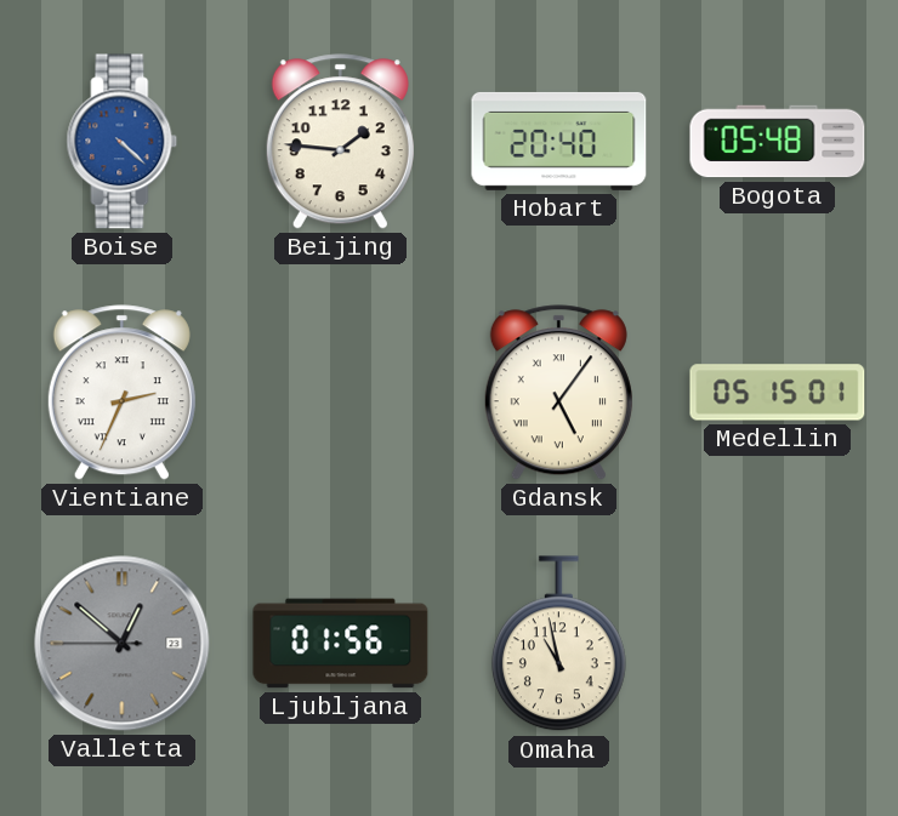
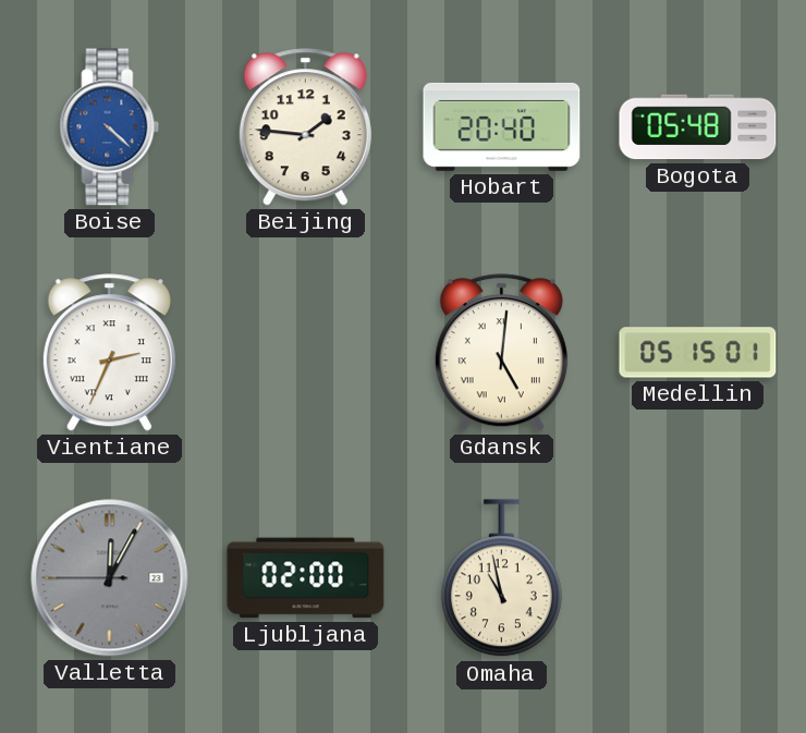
Gdansk: 5:06 -> 5:01
Valletta: 12:51 -> 12:04
Ljubljana: 01:56 -> 02:00
